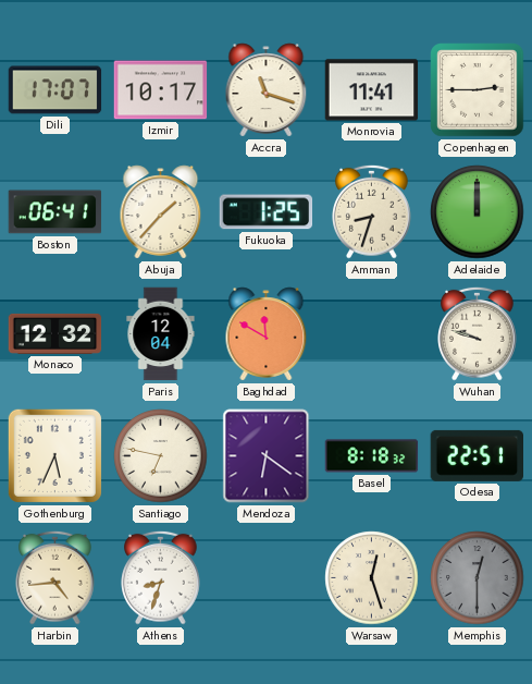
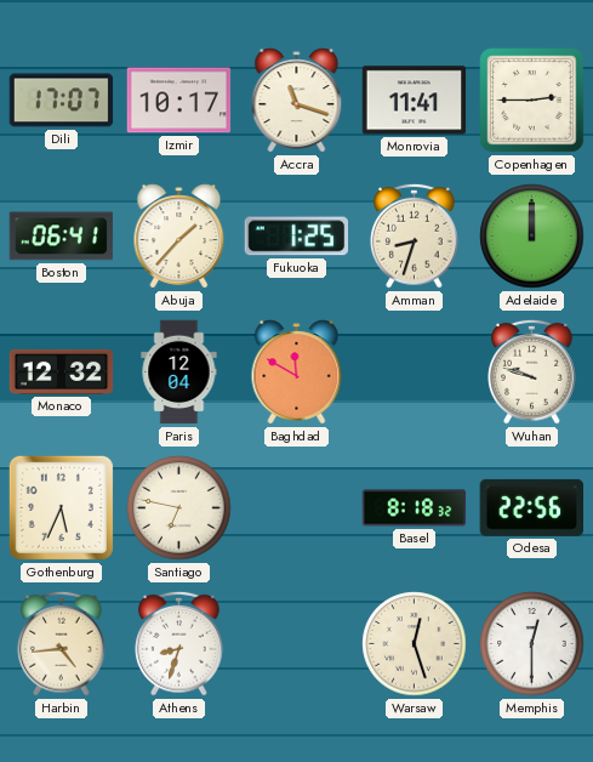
Mendoza: 6:21 -> none
Odesa: 22:51 -> 22:56
Memphis dial: grey -> white
